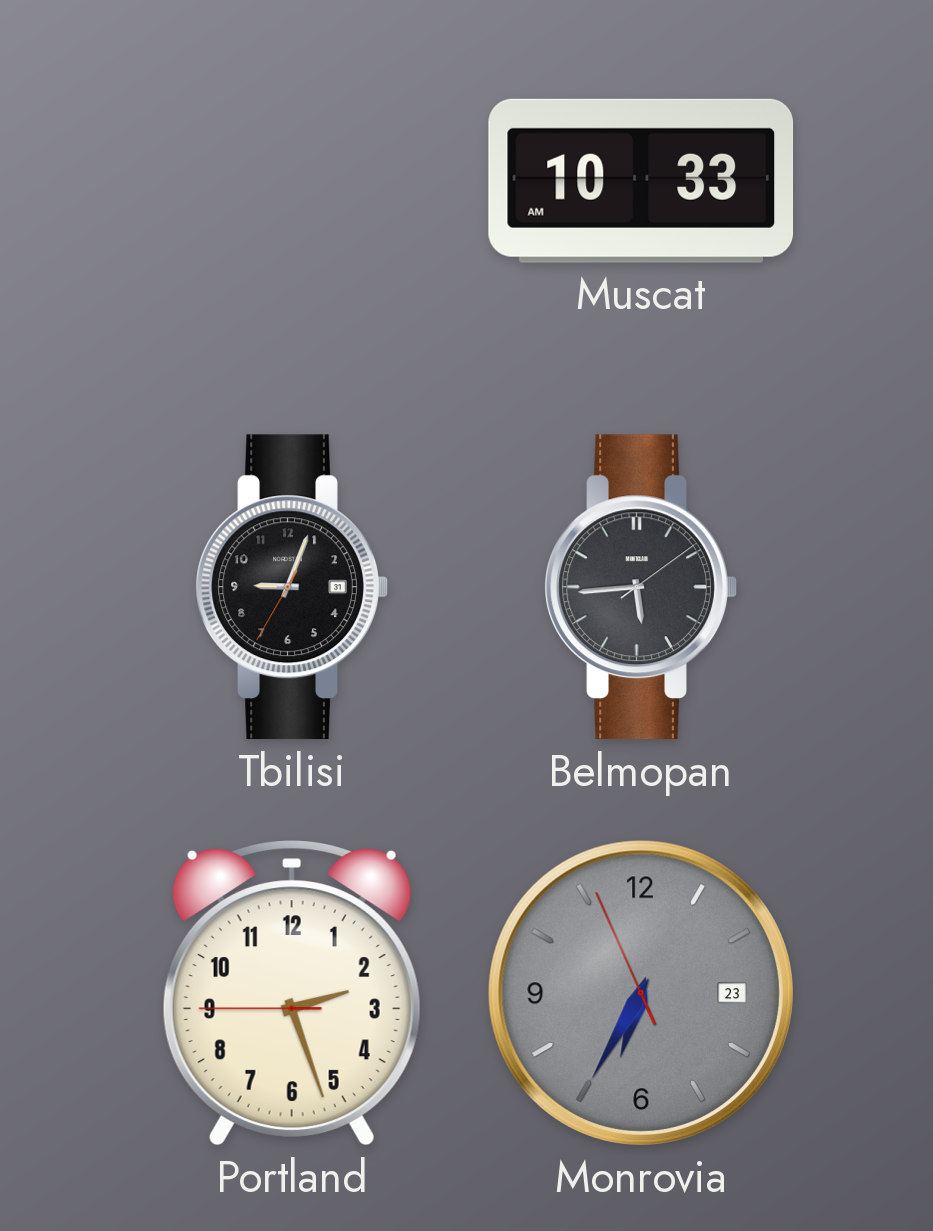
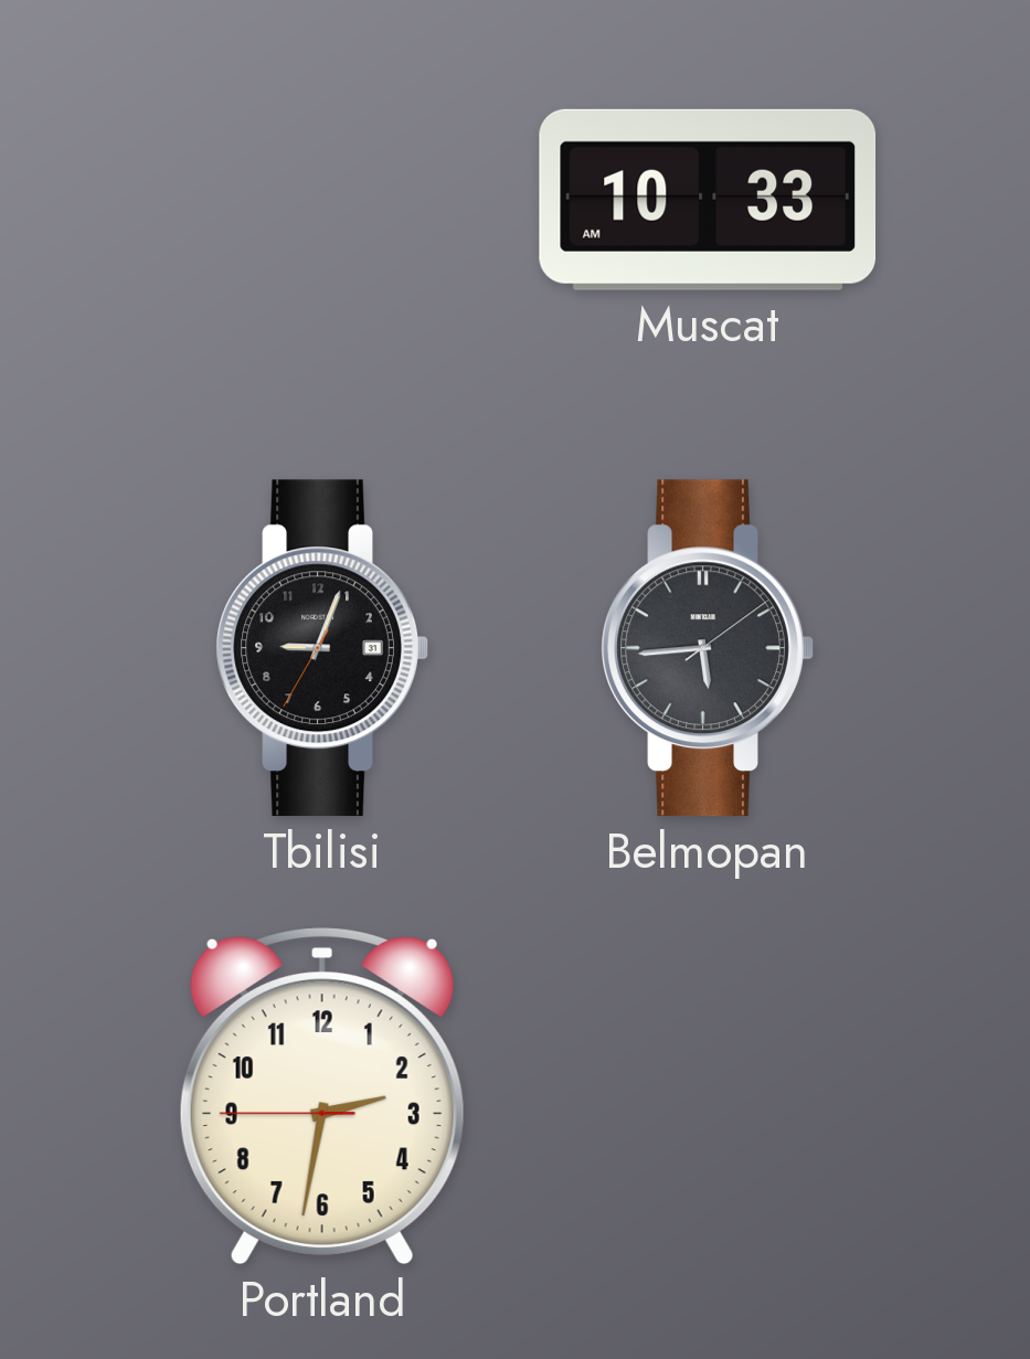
Portland: 2:26 -> 2:31
Monrovia: 6:34 -> none
